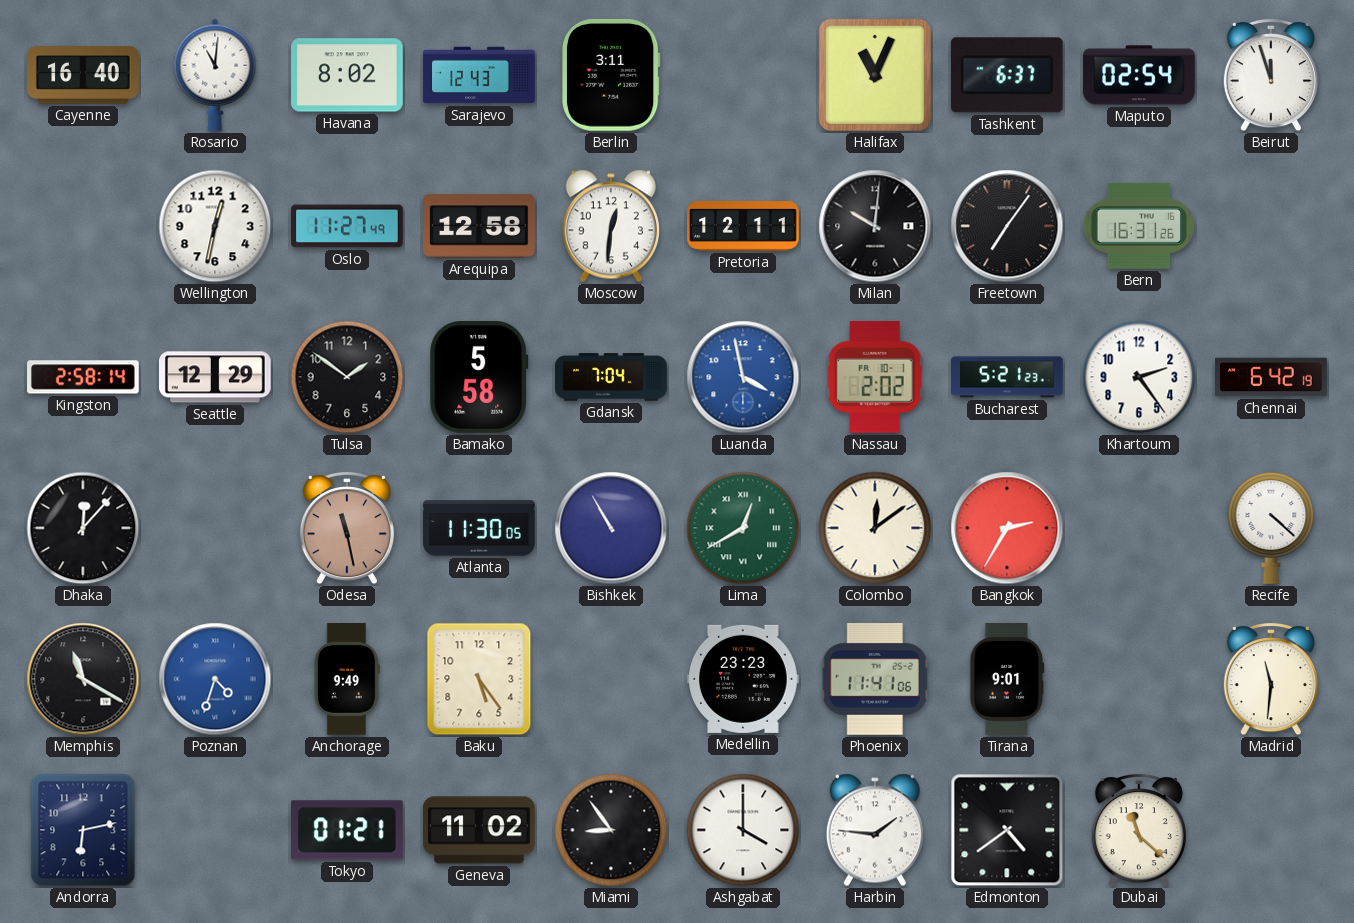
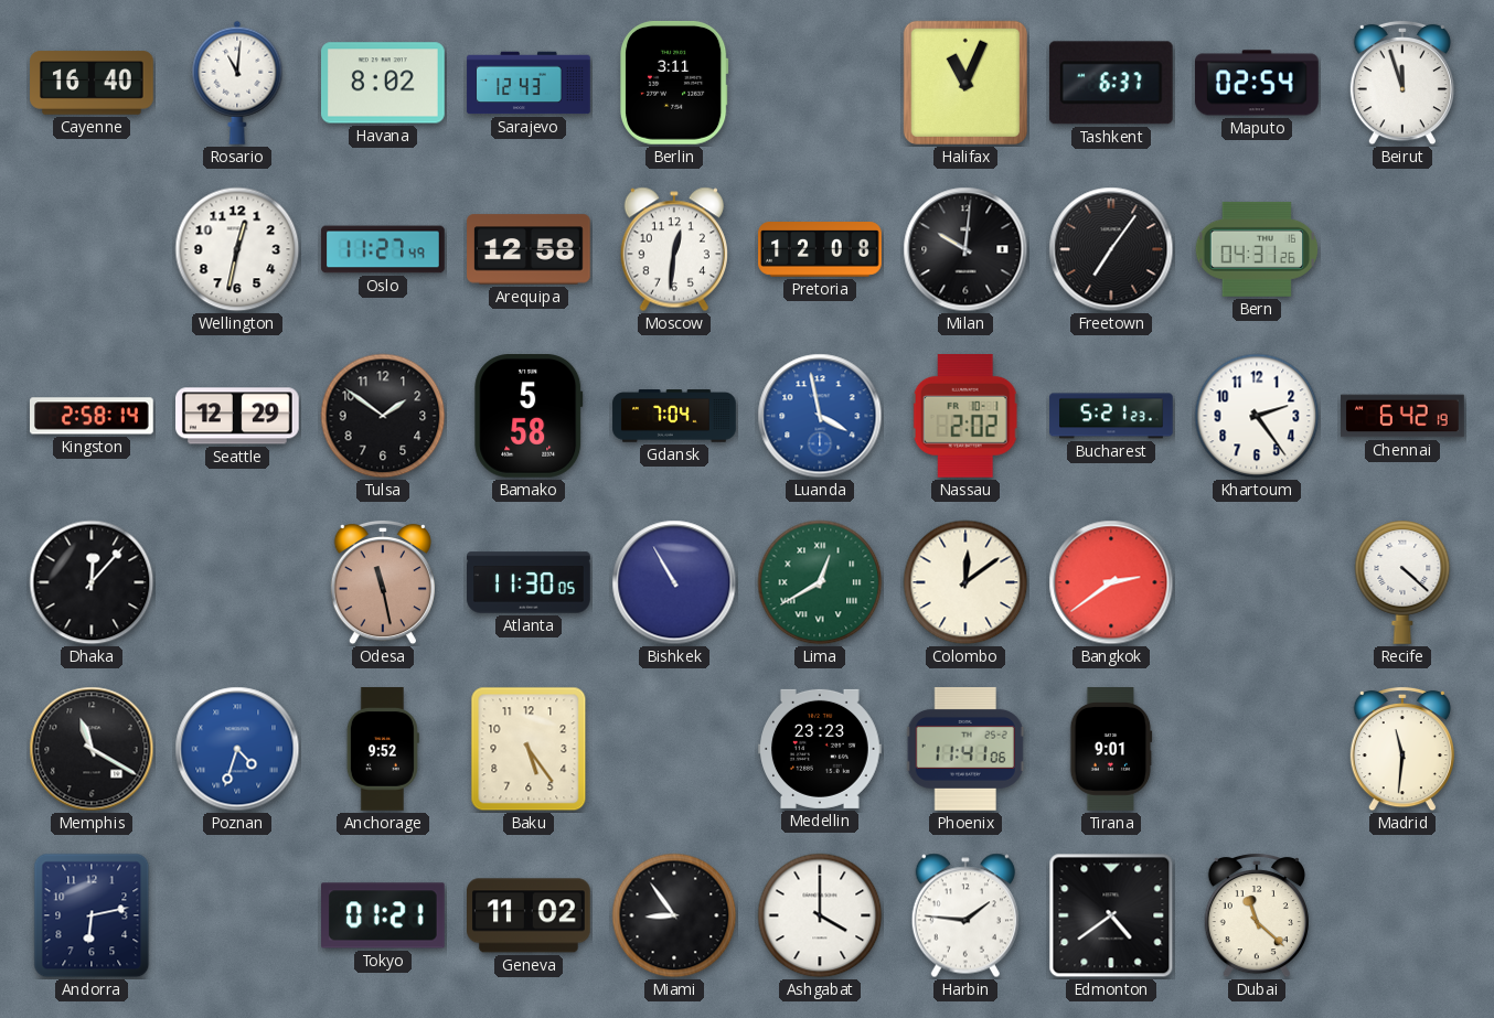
Pretoria: 12:11 -> 12:08
Bern: 16:31 -> 04:31
Bangkok: 2:35 -> 2:39
Anchorage: 9:49 -> 9:52
